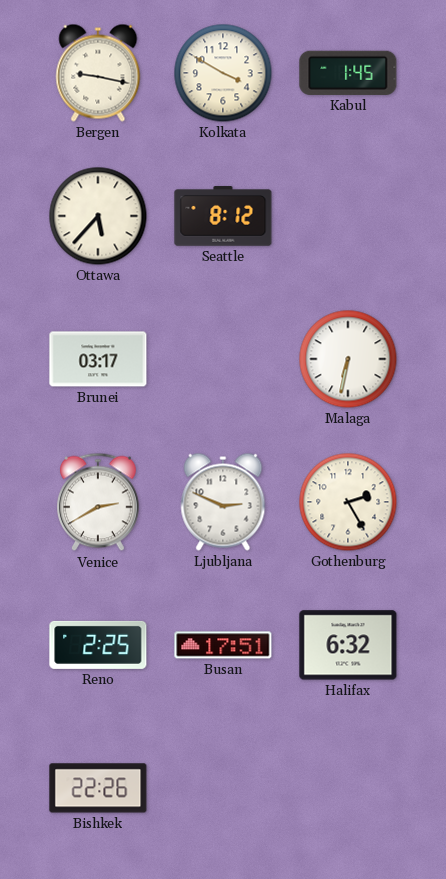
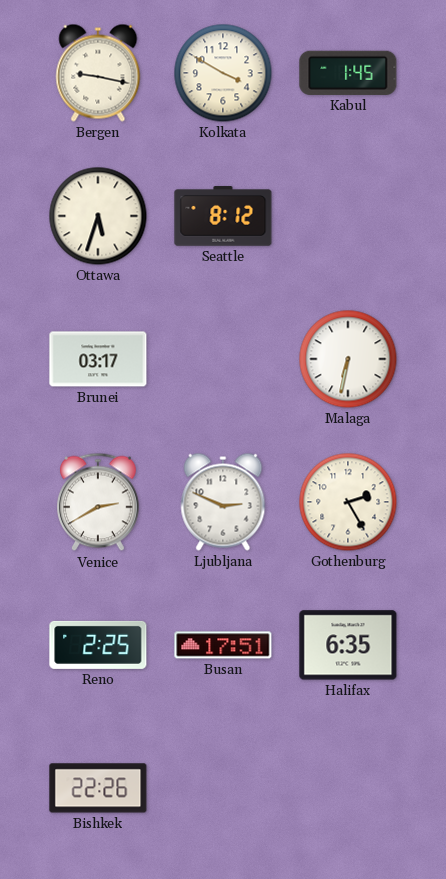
Ottawa: 5:37 -> 5:33
Halifax: 6:32 -> 6:35
